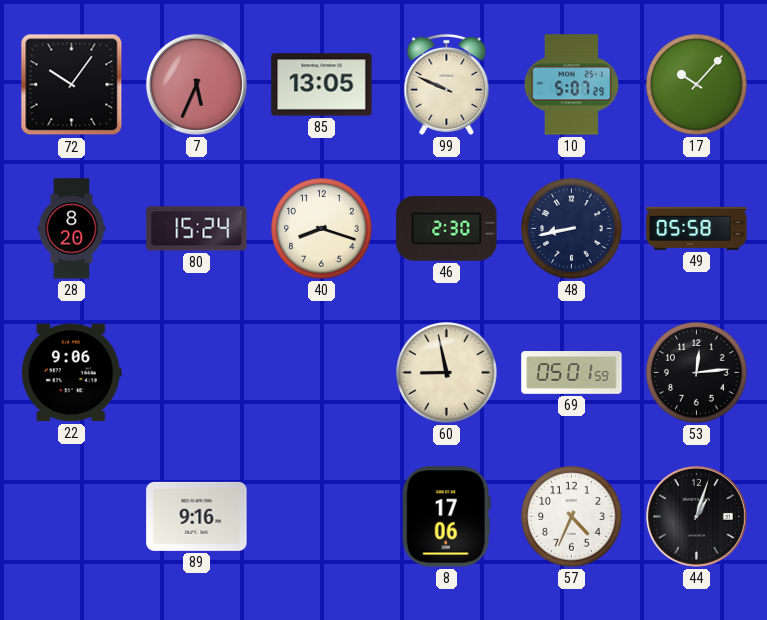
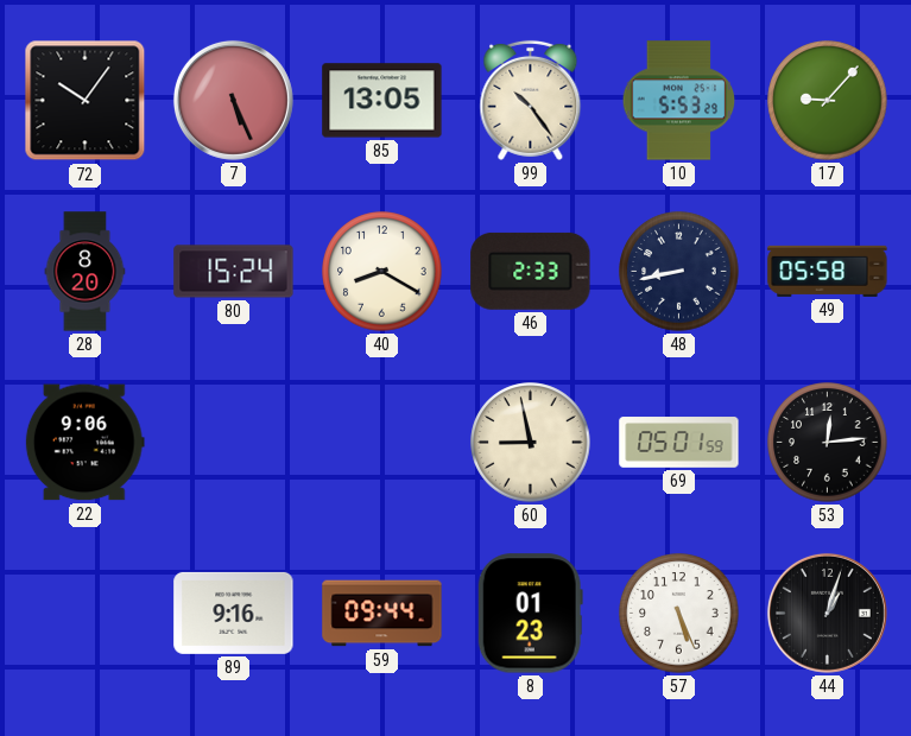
7: 5:34 -> 5:26
99: 9:49 -> 10:24
10: 5:07 -> 5:53
17: 10:07 -> 9:07
40: 8:18 -> 8:20
46: 2:30 -> 2:33
59: none -> 09:44
8: 17:06 -> 01:23
57: 4:34 -> 5:26
